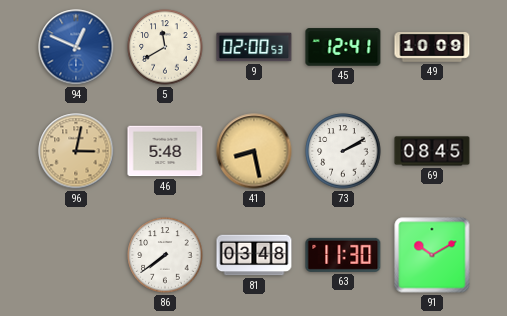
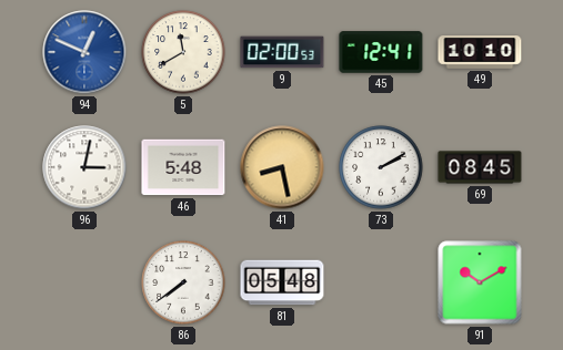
49: 10:09 -> 10:10
96 dial: champagne -> white
81: 03:48 -> 05:48
63: 11:30 -> none
